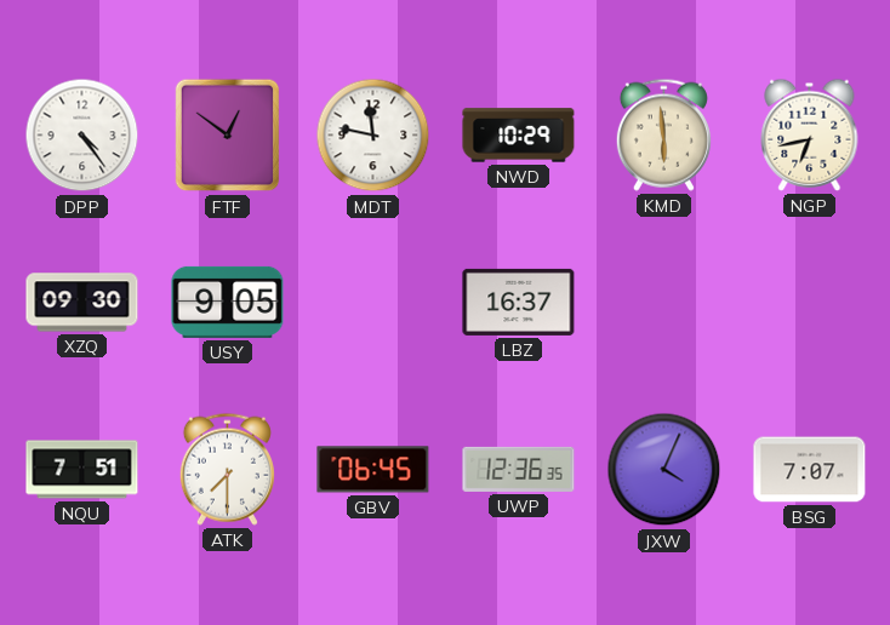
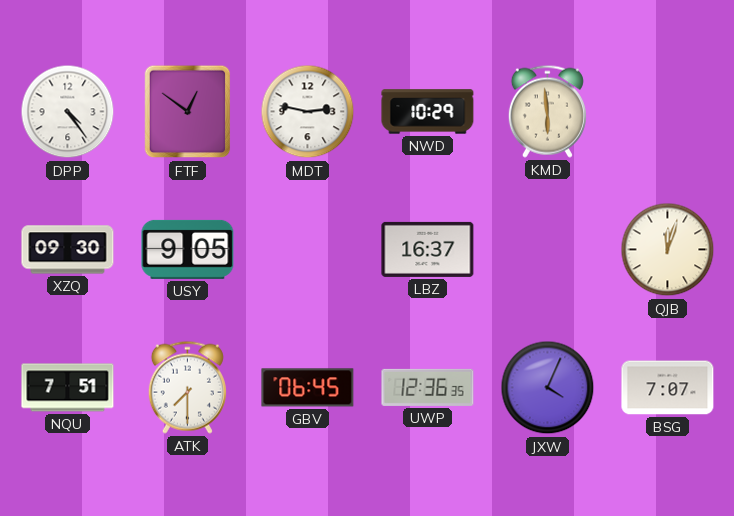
MDT: 11:47 -> 2:47
NGP: 6:43 -> none
QJB: none -> 12:03
